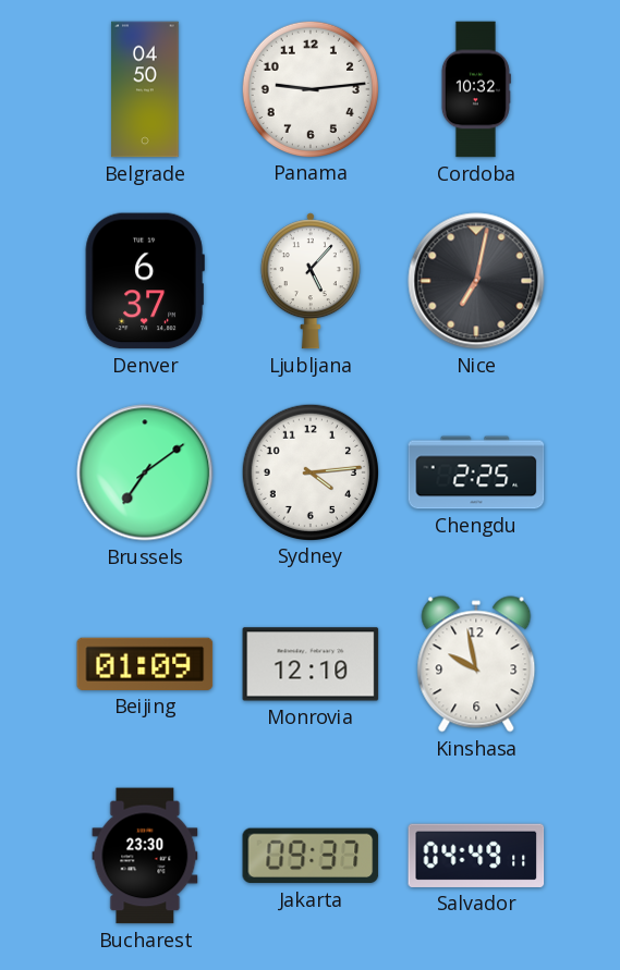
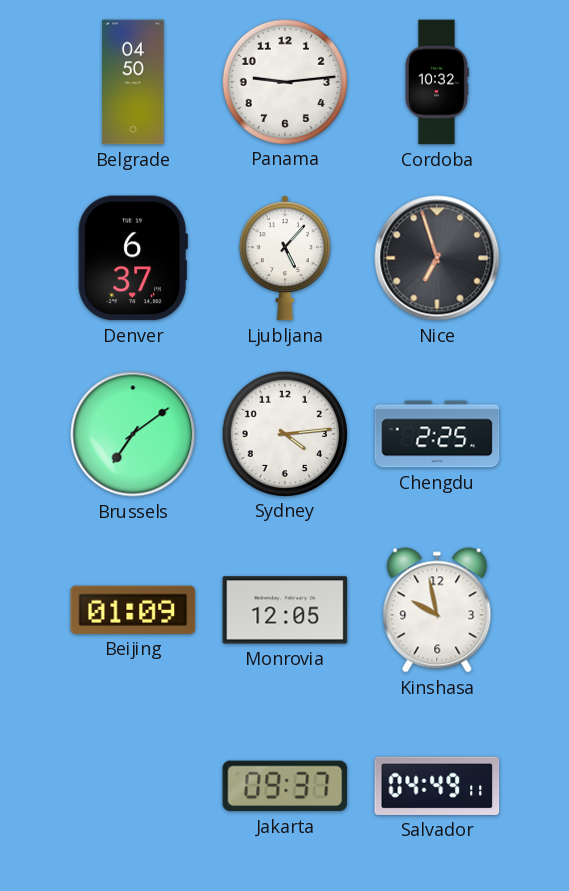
Nice: 7:02 -> 6:57
Monrovia: 12:10 -> 12:05
Bucharest: 23:30 -> none
